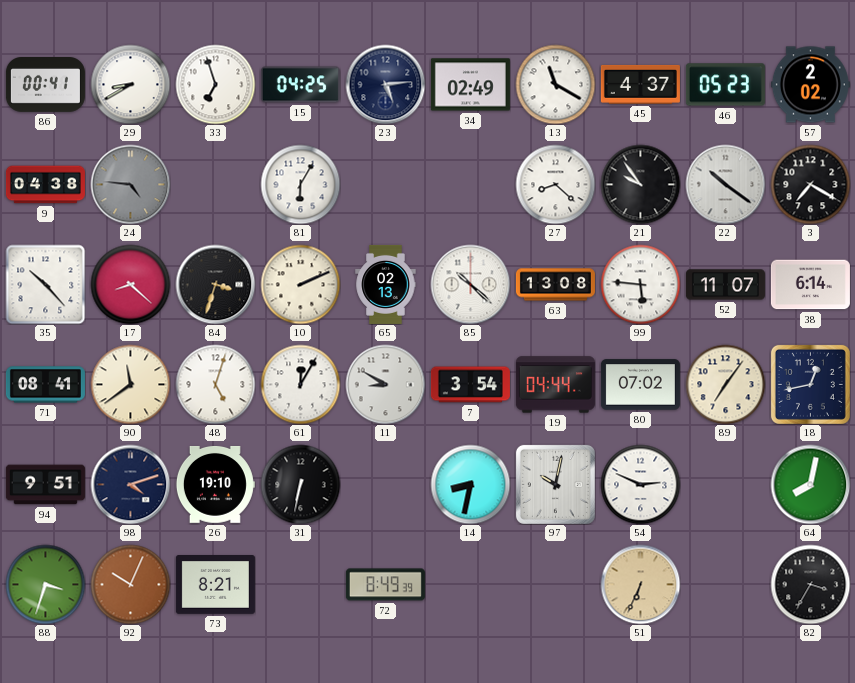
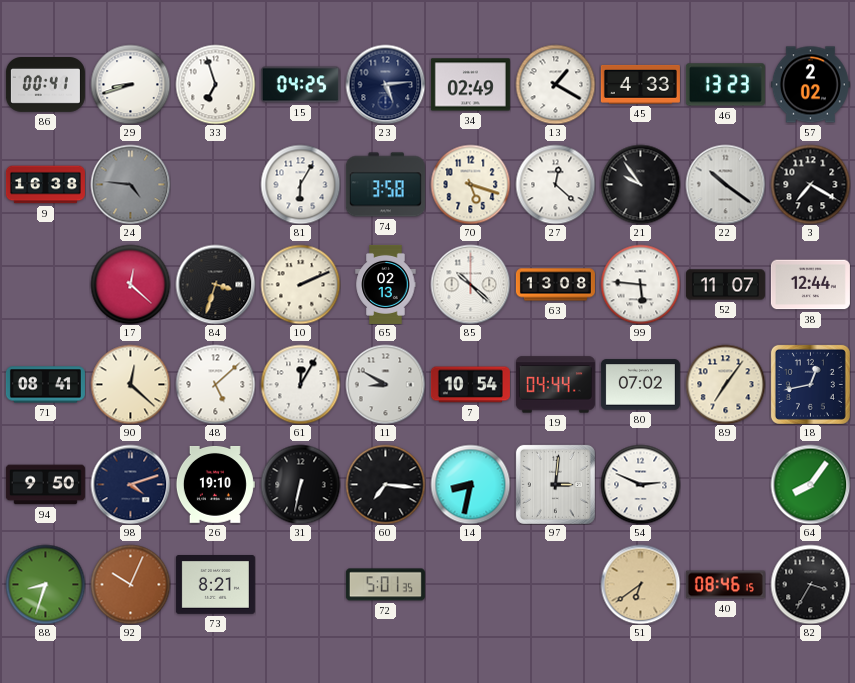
29: 8:40 -> 8:42
13: 11:20 -> 1:20
45: 4:37 -> 4:33
46: 05:23 -> 13:23
9: 04:38 -> 16:38
74: none -> 3:58
70: none -> 5:18
27: 8:22 -> 12:22
35: 10:23 -> none
17: 8:22 -> 12:22
38: 6:14 -> 12:44
90: 11:39 -> 12:22
48: 5:03 -> 5:08
7: 3:54 -> 10:54
94: 9:51 -> 9:50
60: none -> 7:16
97: 10:02 -> 3:01
64: 8:02 -> 8:06
88: 3:33 -> 8:33
72: 8:49 -> 5:01
51: 6:34 -> 6:39
40: none -> 08:46
